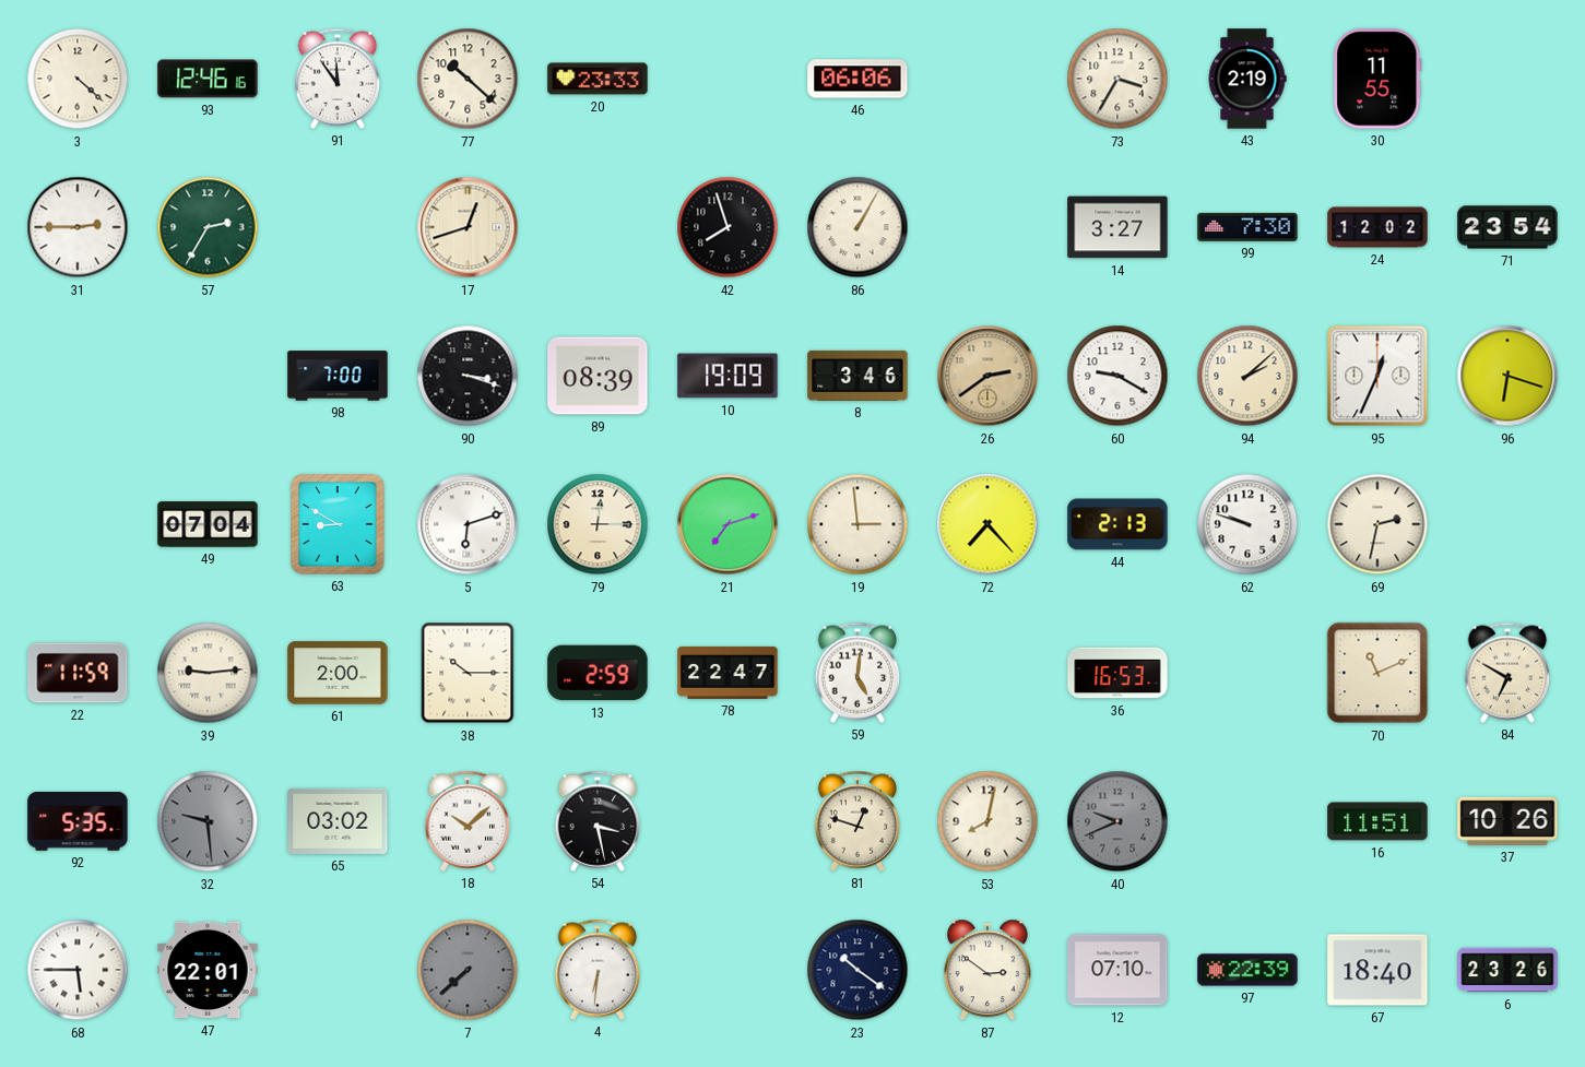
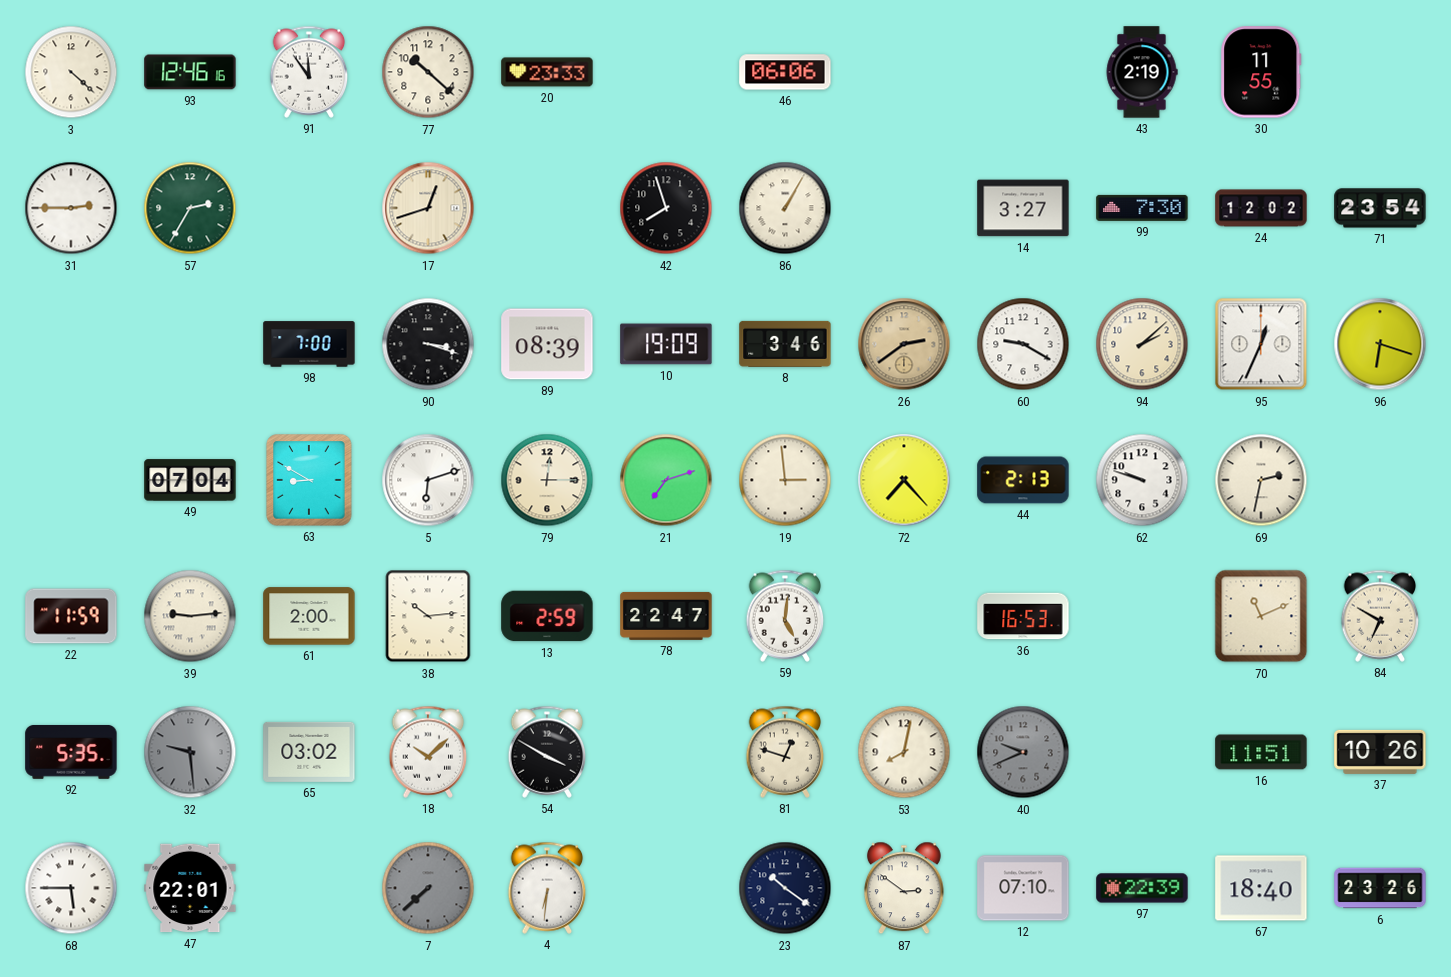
73: 3:35 -> none
38: 10:15 -> 10:14
54: 3:28 -> 3:50
